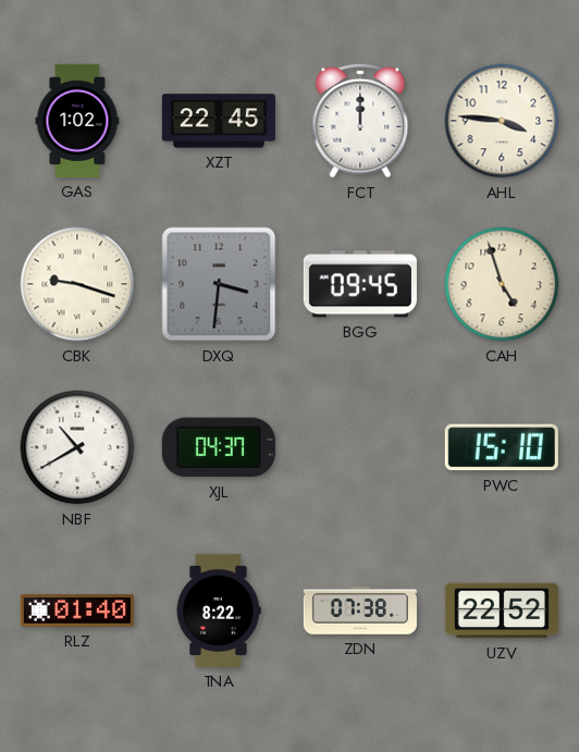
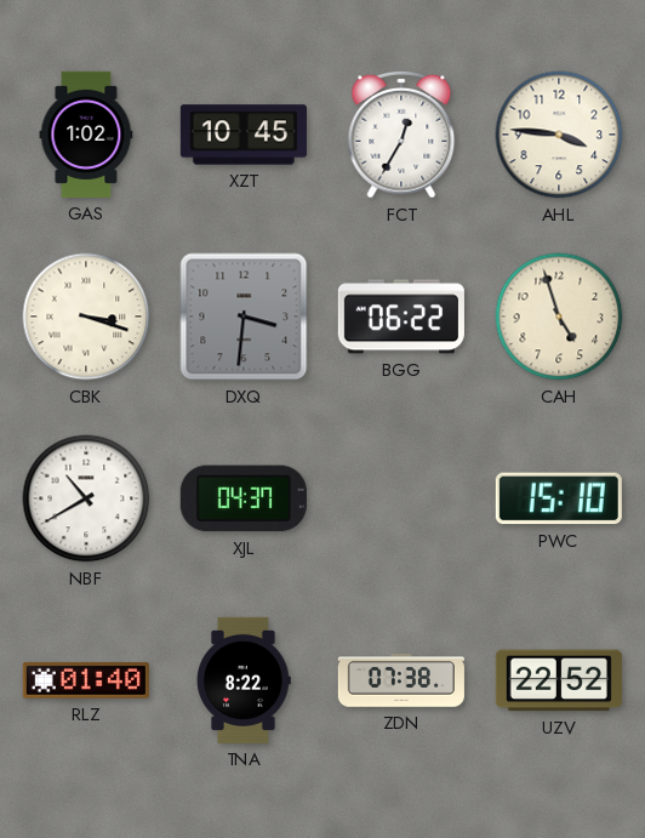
XZT: 22:45 -> 10:45
FCT: 12:00 -> 12:35
CBK: 9:18 -> 3:18
BGG: 09:45 -> 06:22
